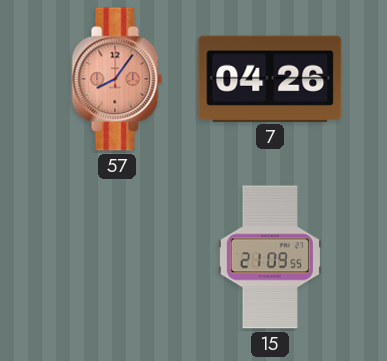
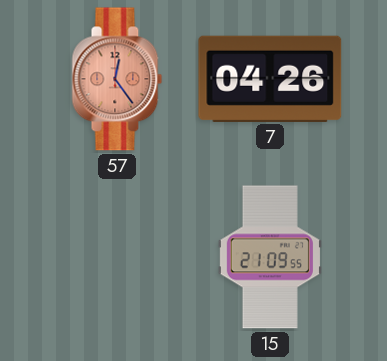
57: 8:06 -> 12:24
